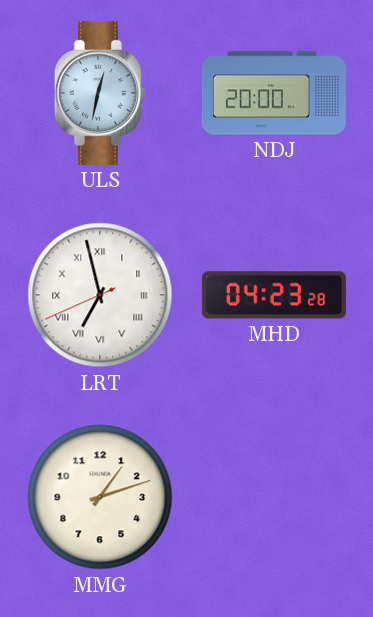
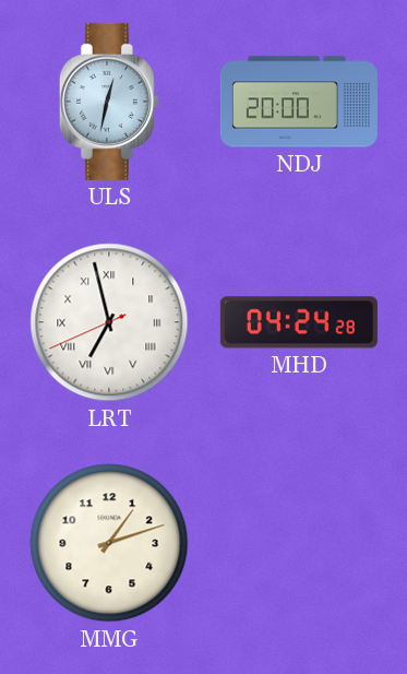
MHD: 04:23 -> 04:24
